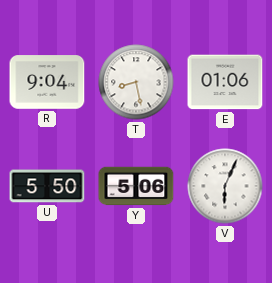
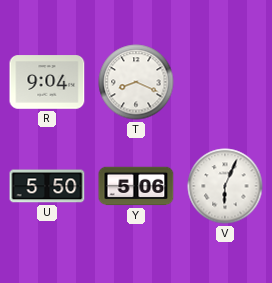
T: 8:28 -> 8:19
E: 01:06 -> none
